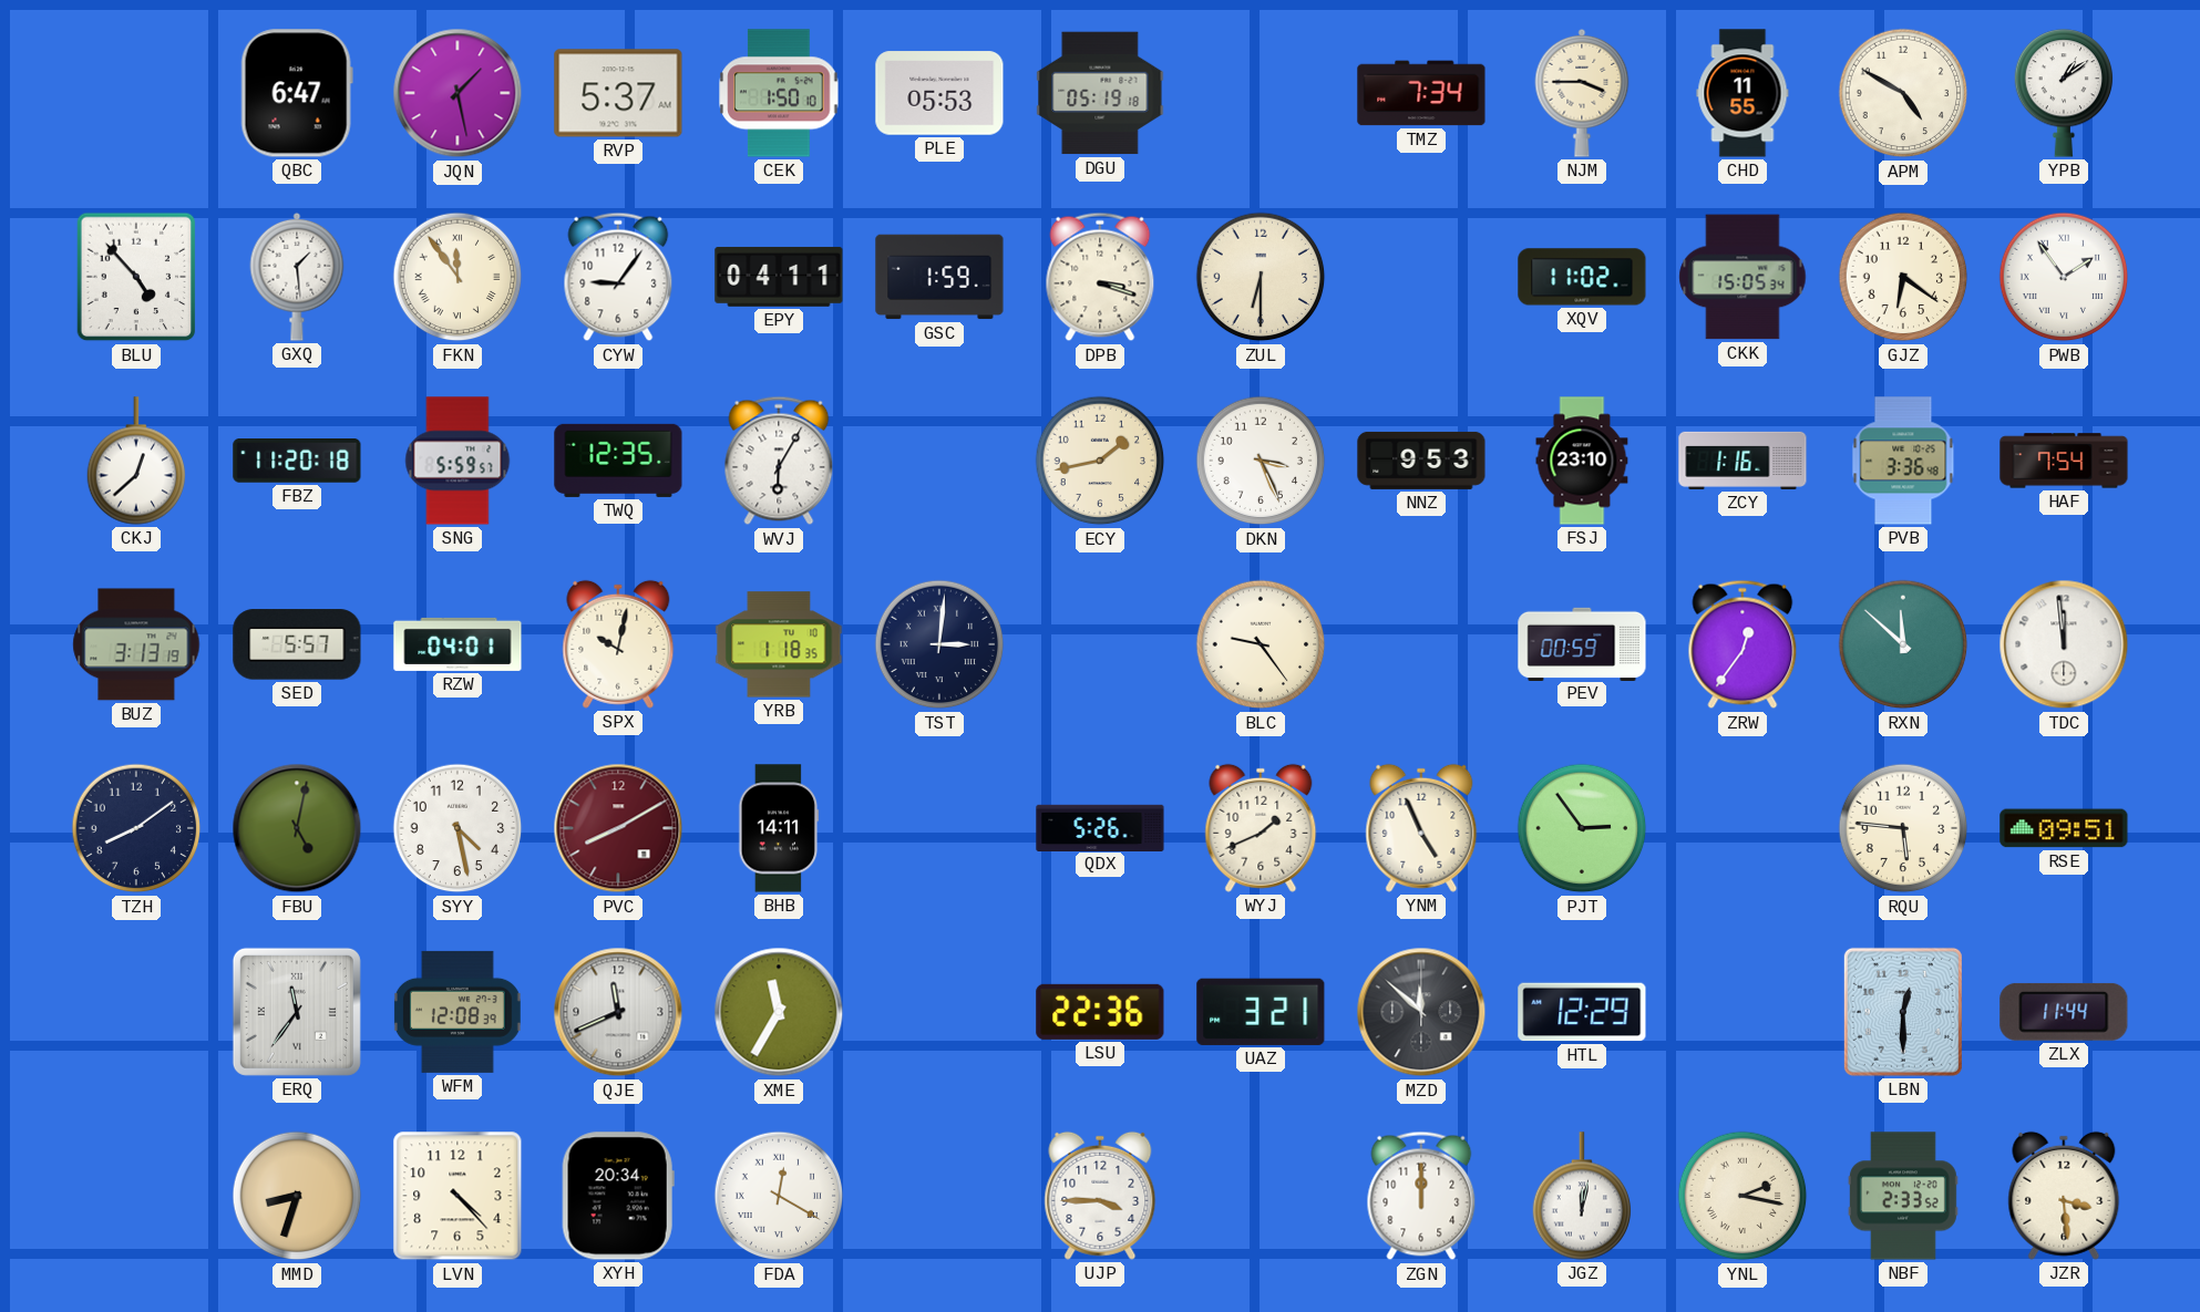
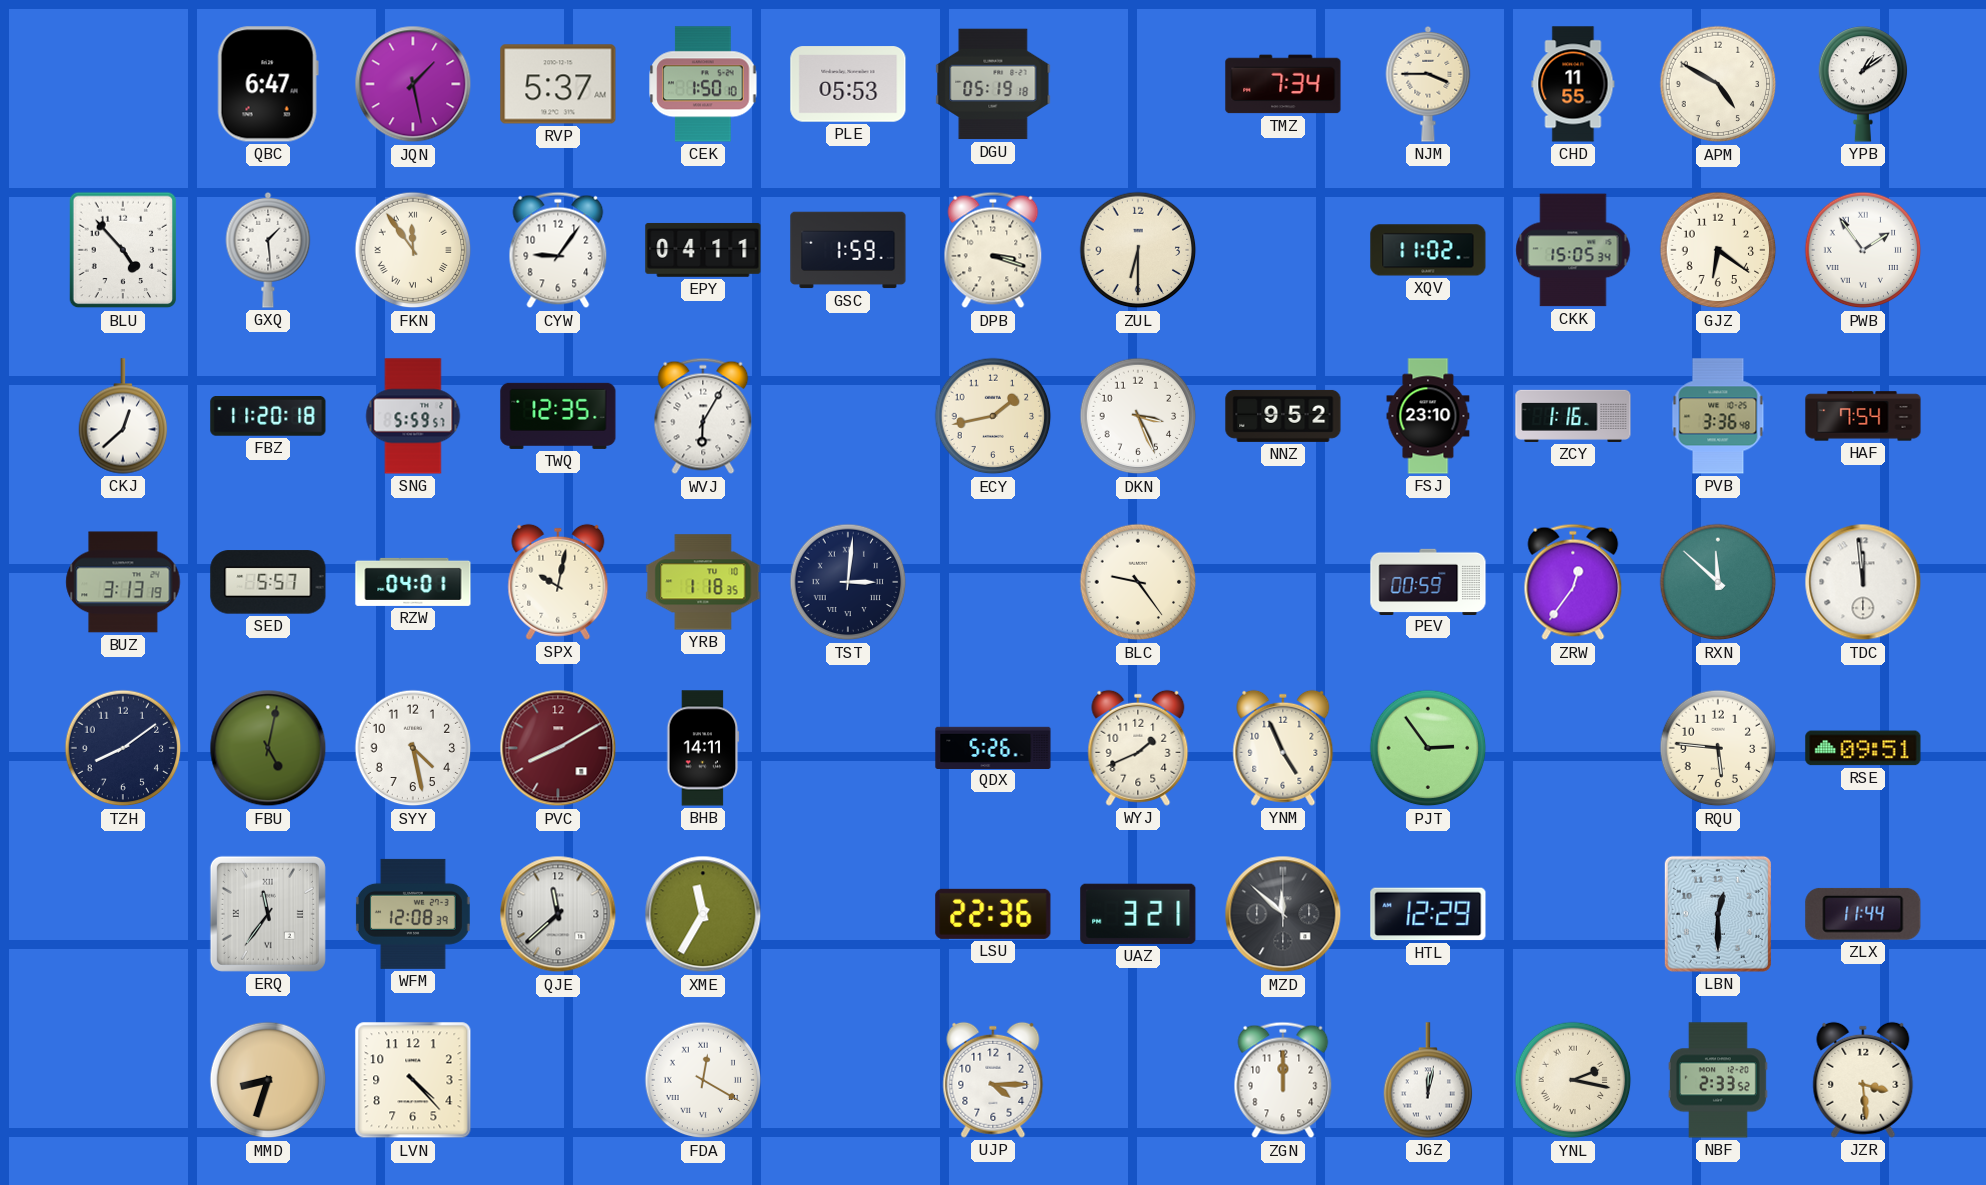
NNZ: 9:53 -> 9:52
QJE: 11:41 -> 11:38
XYH: 20:34 -> none
UJP: 3:45 -> 4:15
